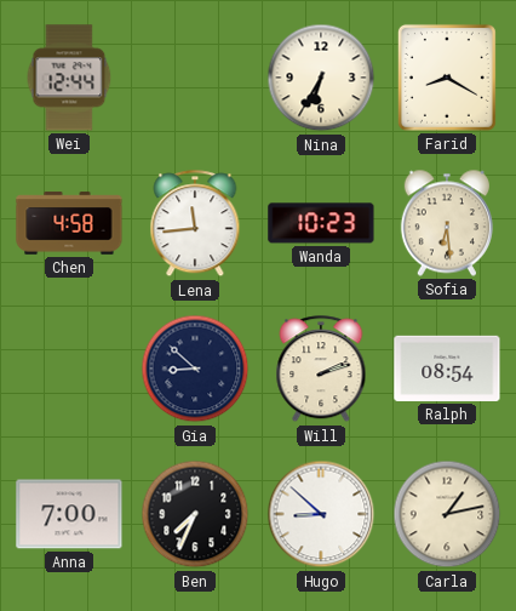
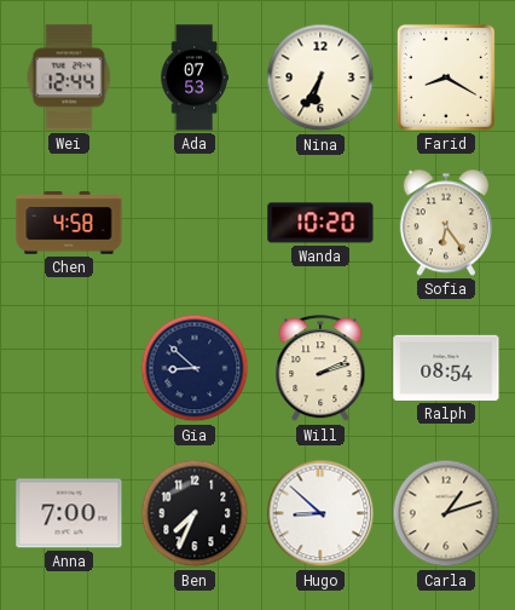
Ada: none -> 07:53
Lena: 11:44 -> none
Wanda: 10:23 -> 10:20
Sofia: 6:29 -> 6:24
Carla: 1:13 -> 1:12
